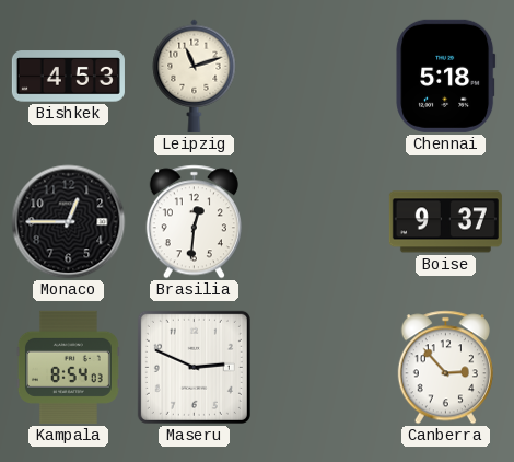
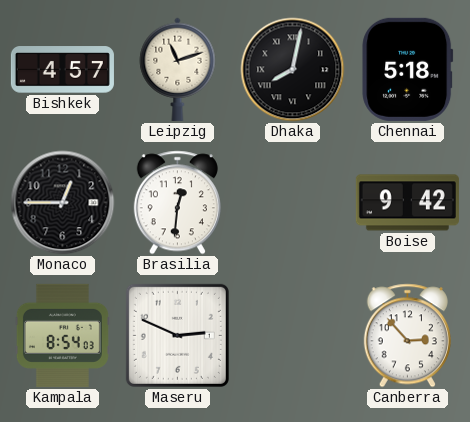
Bishkek: 4:53 -> 4:57
Dhaka: none -> 8:02
Boise: 9:37 -> 9:42
